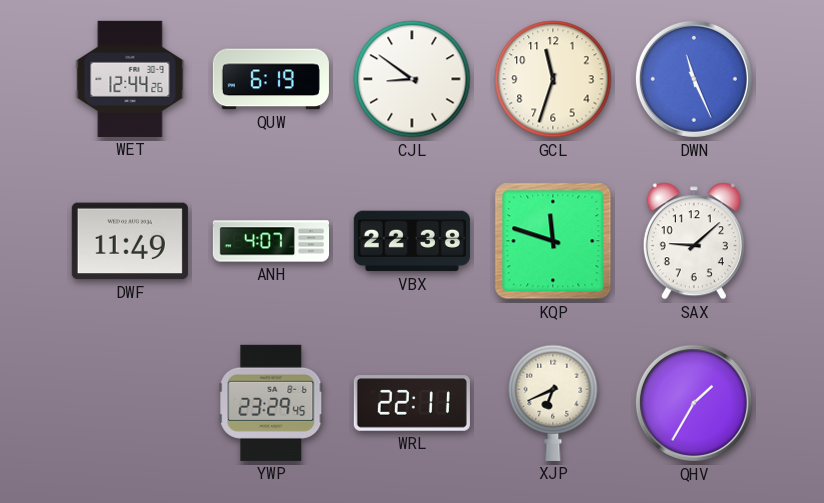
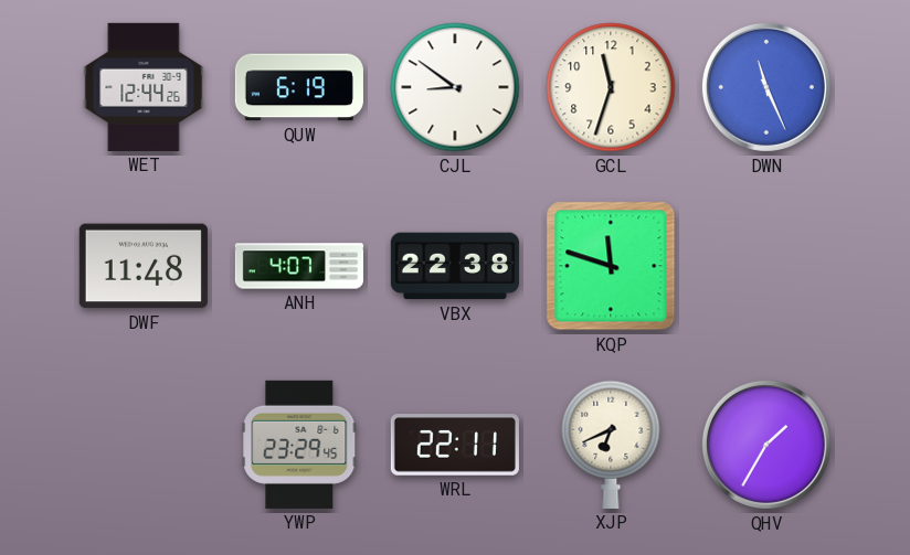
DWF: 11:49 -> 11:48
SAX: 9:08 -> none
